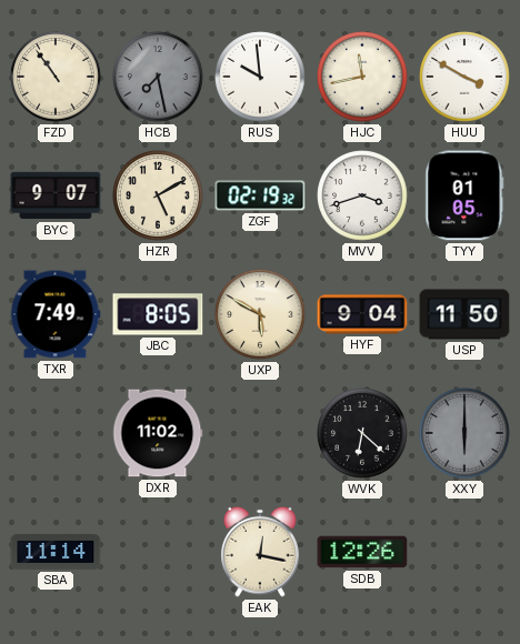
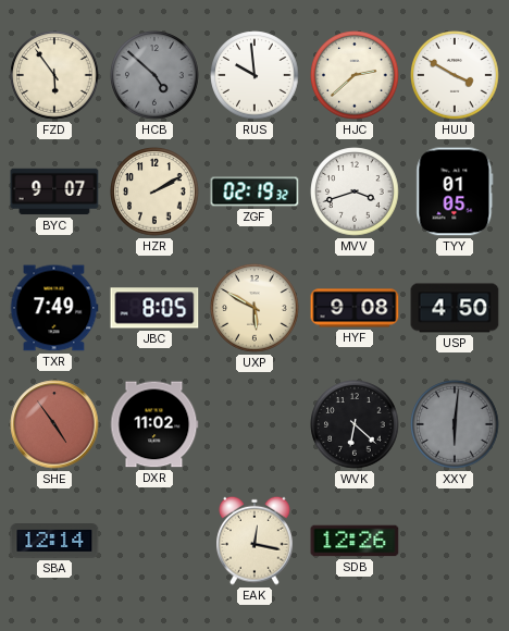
FZD: 10:54 -> 5:54
HCB: 7:28 -> 4:52
HJC: 11:43 -> 2:38
HZR: 5:10 -> 2:10
HYF: 9:04 -> 9:08
USP: 11:50 -> 4:50
SHE: none -> 4:54
XXY: 6:00 -> 6:01
SBA: 11:14 -> 12:14
